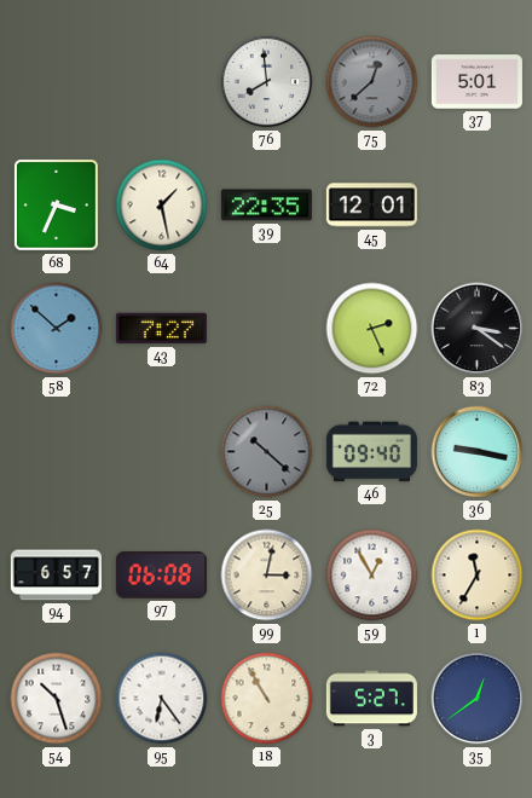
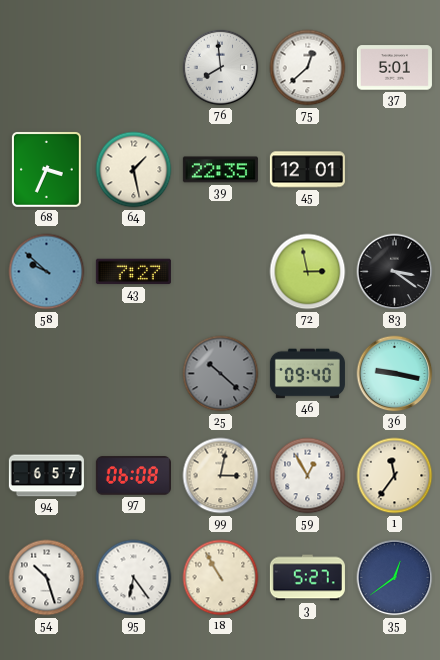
75 dial: grey -> white
58: 1:52 -> 9:52
72: 2:26 -> 2:58
1: 11:35 -> 11:36
